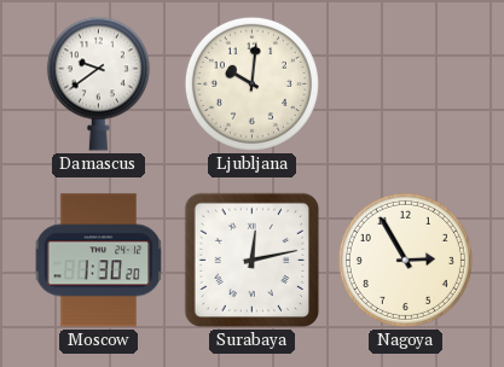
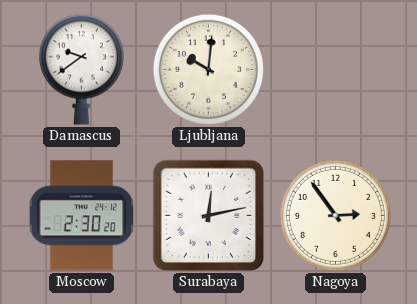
Moscow: 1:30 -> 2:30
Nagoya: 2:55 -> 2:54
